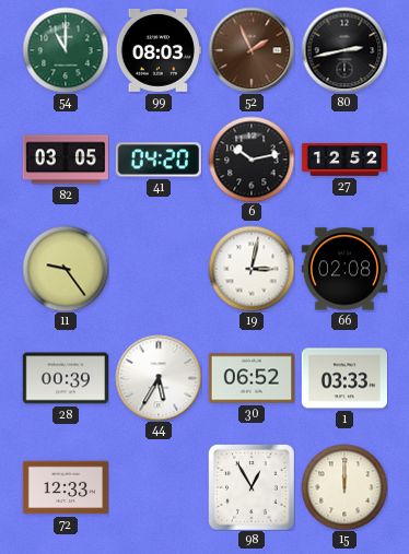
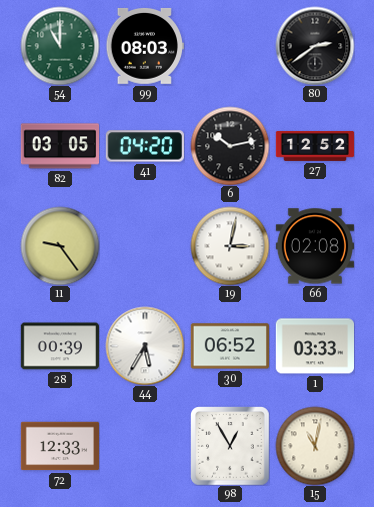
52: 1:56 -> none
80: 2:43 -> 2:39
15: 12:00 -> 11:02
